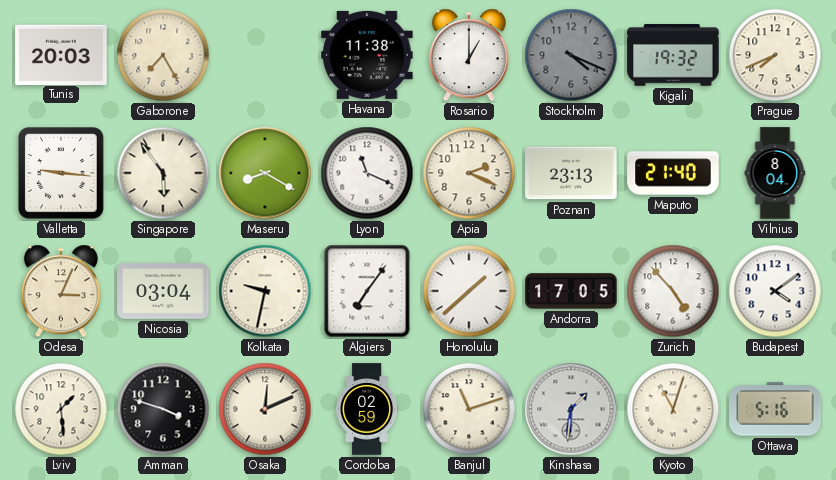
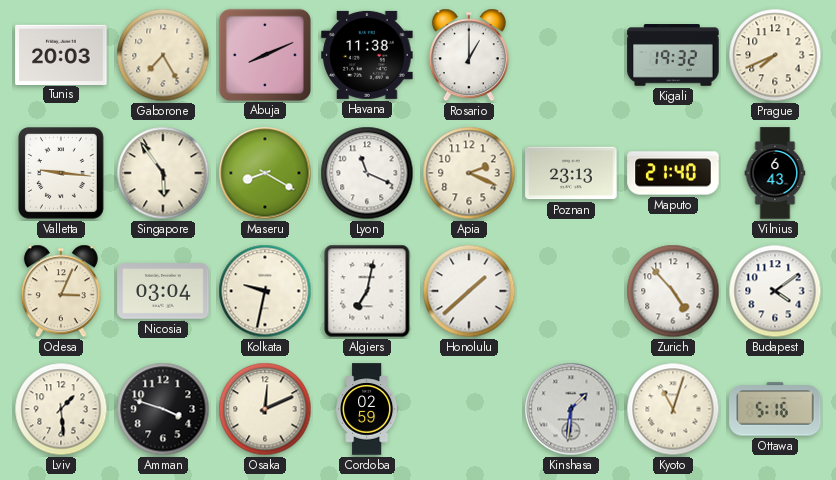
Abuja: none -> 8:11
Stockholm: 4:19 -> none
Vilnius: 8:04 -> 6:43
Algiers: 7:06 -> 7:02
Andorra: 17:05 -> none
Banjul: 11:12 -> none
